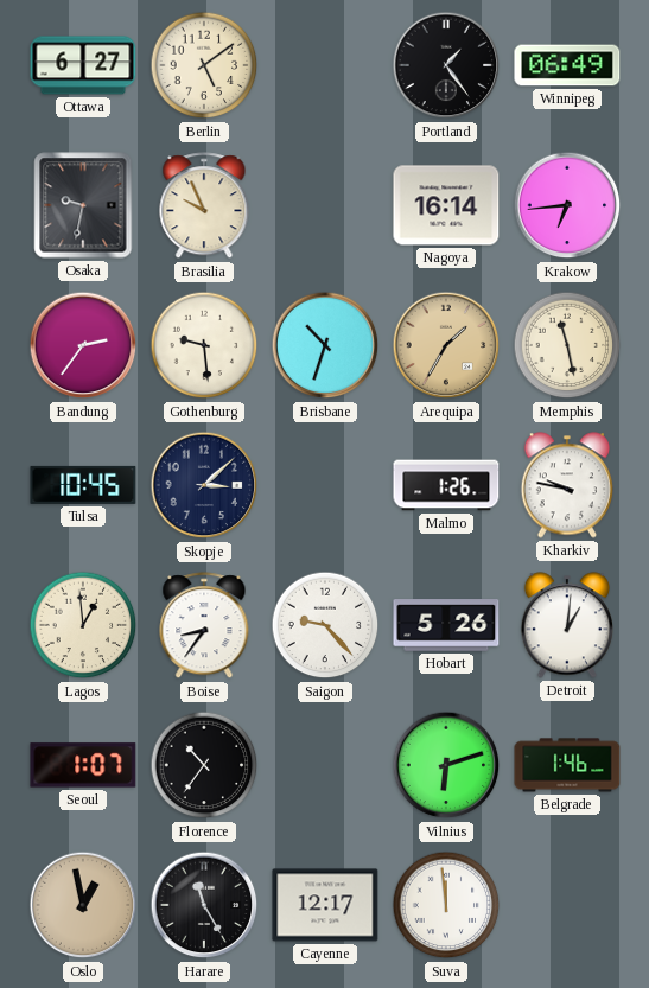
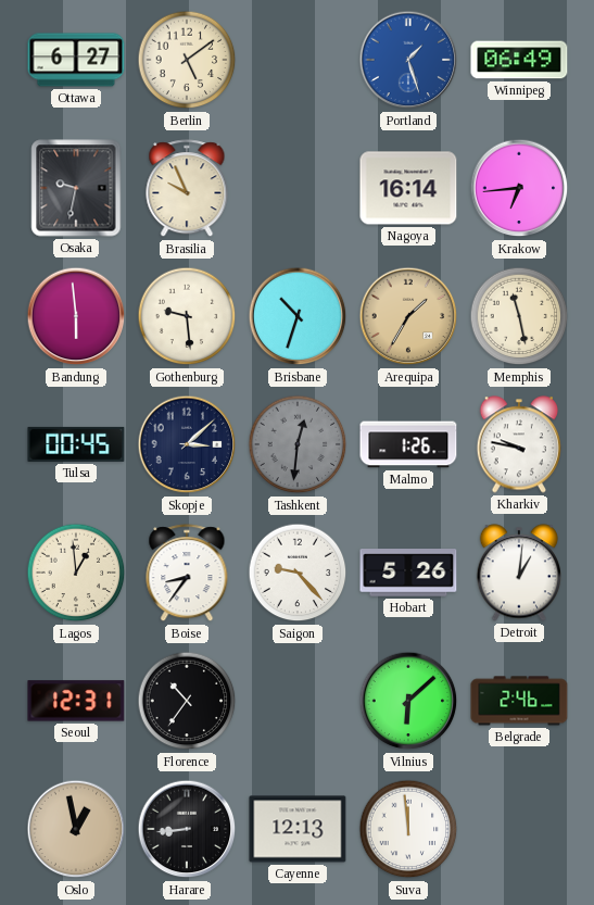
Portland: 1:24 -> 1:27
Portland dial: black -> blue
Bandung: 2:36 -> 5:59
Tulsa: 10:45 -> 00:45
Tashkent: none -> 12:31
Seoul: 1:07 -> 12:31
Vilnius: 6:12 -> 6:08
Belgrade: 1:46 -> 2:46
Harare: 11:25 -> 8:44
Cayenne: 12:17 -> 12:13
